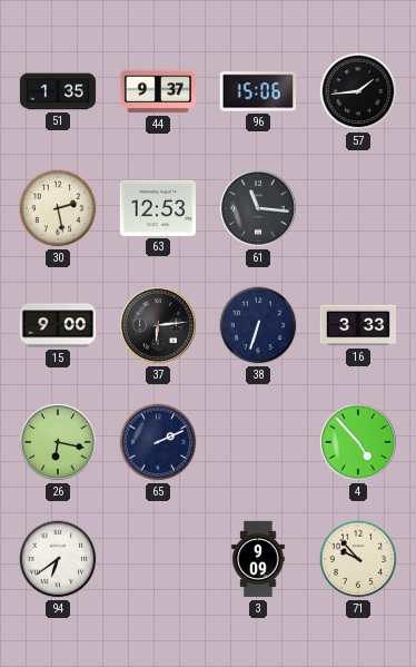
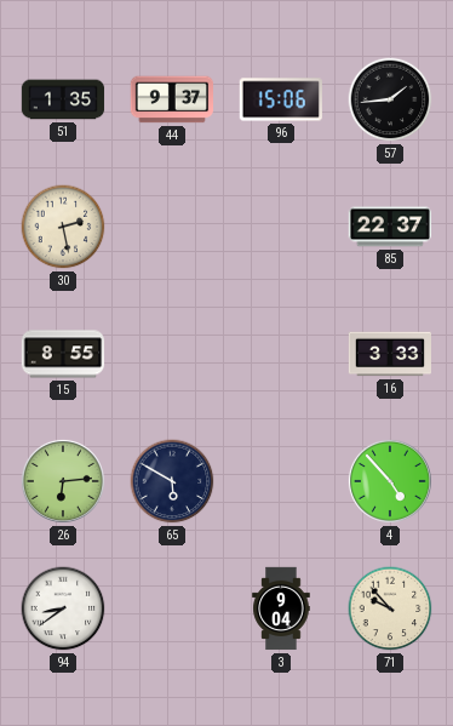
63: 12:53 -> none
61: 11:16 -> none
85: none -> 22:37
15: 9:00 -> 8:55
37: 6:14 -> none
38: 6:33 -> none
26: 6:17 -> 6:14
65: 2:11 -> 5:50
94: 6:39 -> 8:39
3: 9:09 -> 9:04
